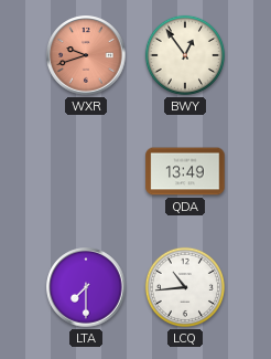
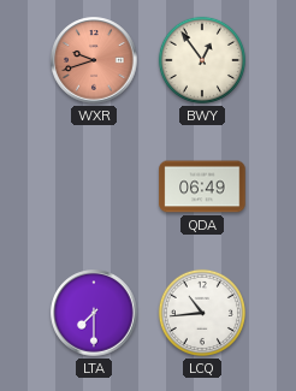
QDA: 13:49 -> 06:49
